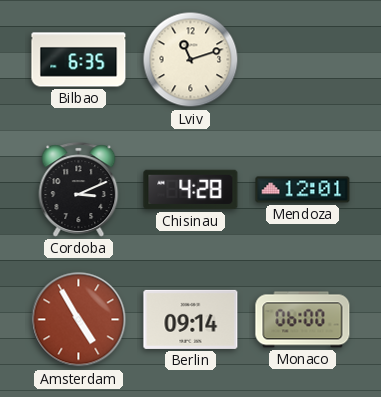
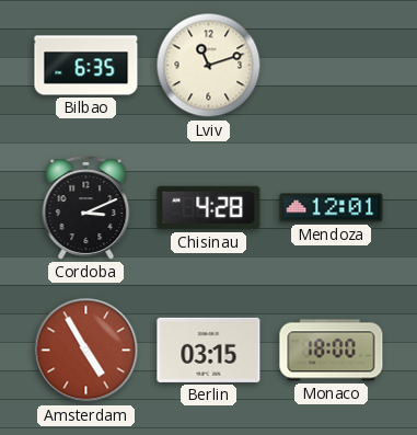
Berlin: 09:14 -> 03:15
Monaco: 06:00 -> 18:00
